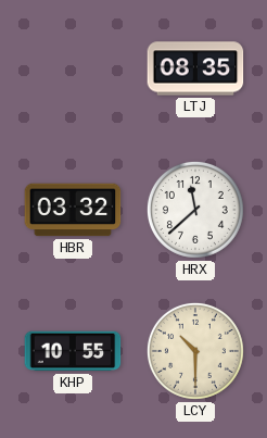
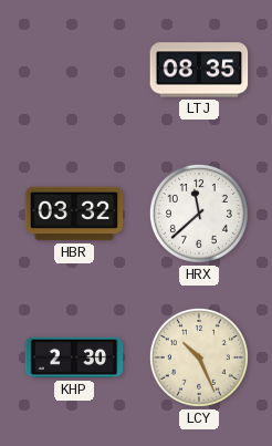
KHP: 10:55 -> 2:30
LCY: 10:30 -> 10:26
